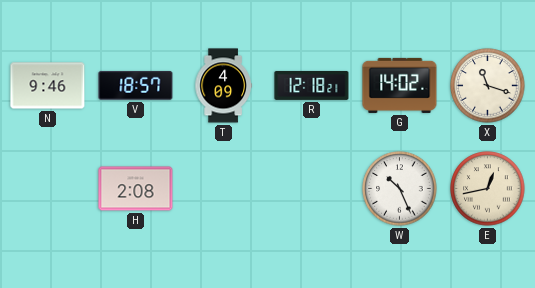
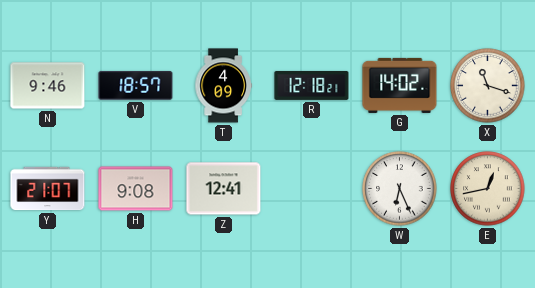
Y: none -> 21:07
H: 2:08 -> 9:08
Z: none -> 12:41
W: 10:26 -> 6:26
